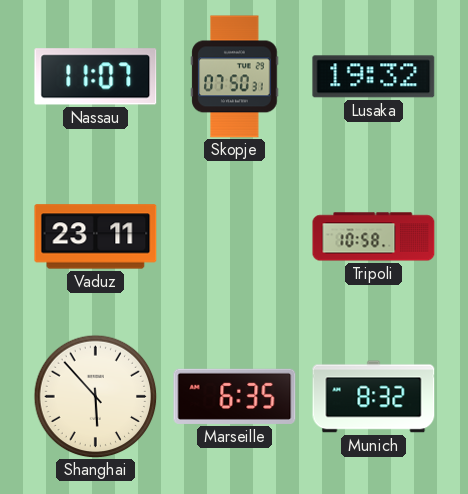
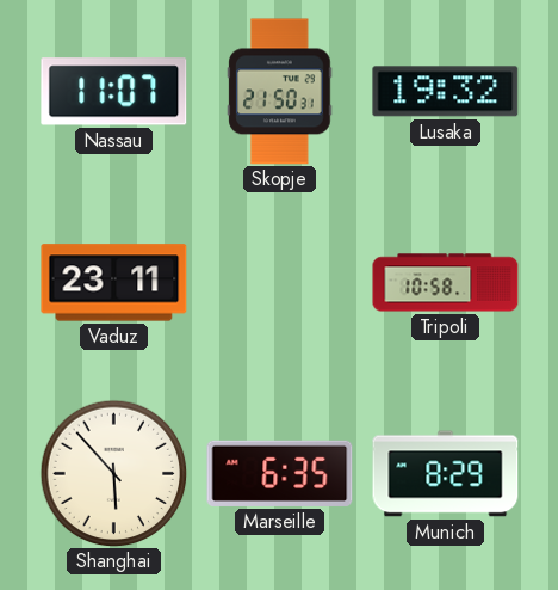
Skopje: 07:50 -> 21:50
Munich: 8:32 -> 8:29
